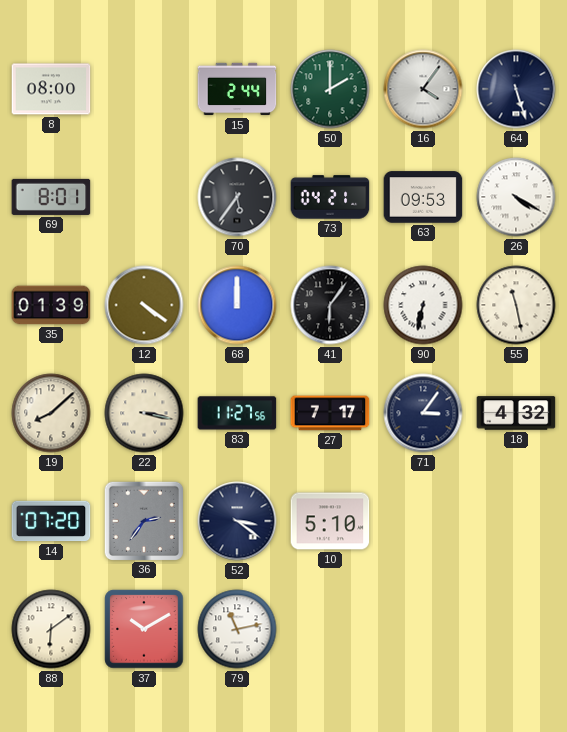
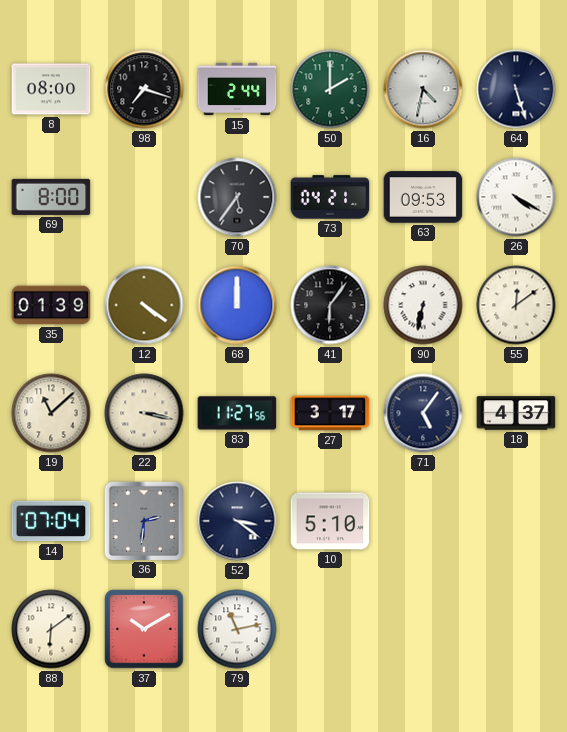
98: none -> 7:18
16: 4:06 -> 4:32
69: 8:01 -> 8:00
55: 11:28 -> 12:09
19: 8:08 -> 11:08
27: 7:17 -> 3:17
71: 3:06 -> 5:06
18: 4:32 -> 4:37
14: 07:20 -> 07:04
36: 2:36 -> 2:31
